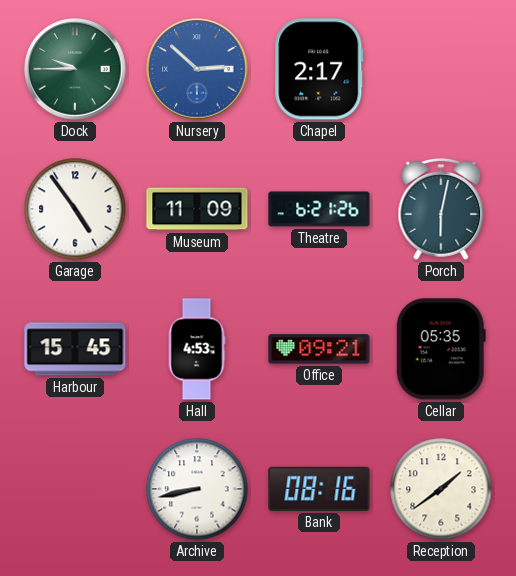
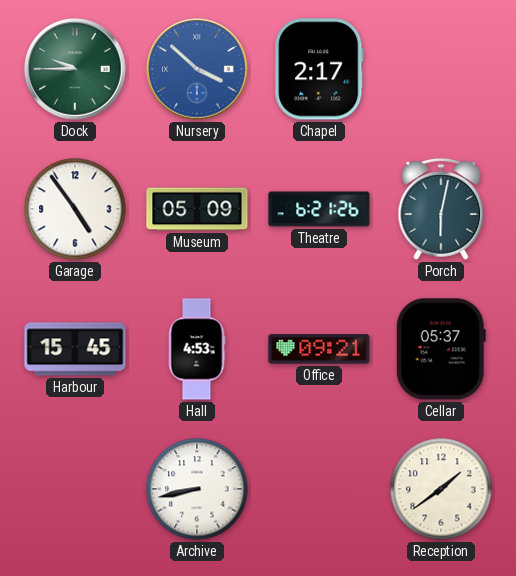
Nursery: 2:52 -> 3:52
Museum: 11:09 -> 05:09
Cellar: 05:35 -> 05:37
Bank: 08:16 -> none
